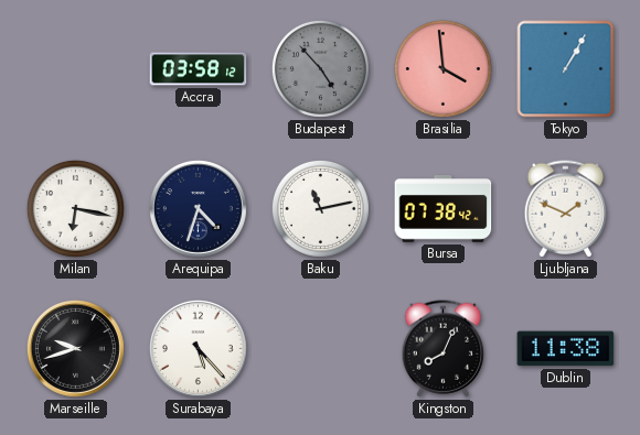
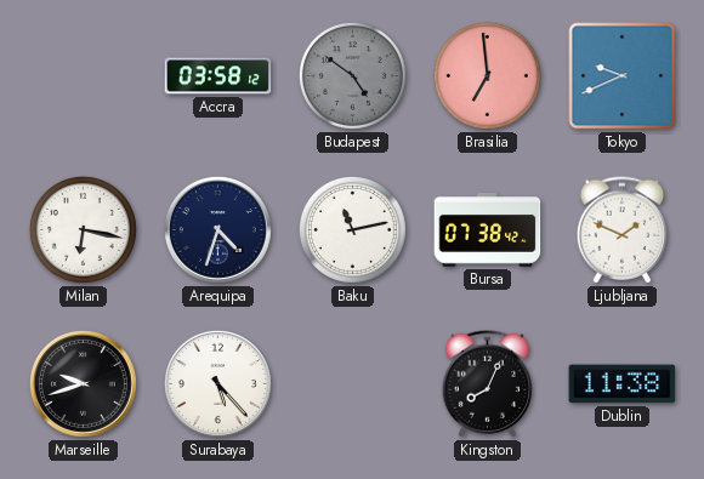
Budapest: 4:53 -> 4:51
Brasilia: 3:59 -> 6:59
Tokyo: 1:05 -> 9:41
